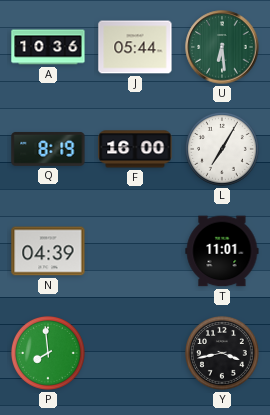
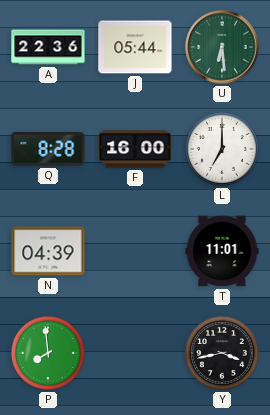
A: 10:36 -> 22:36
Q: 8:19 -> 8:28
L: 7:05 -> 7:00
